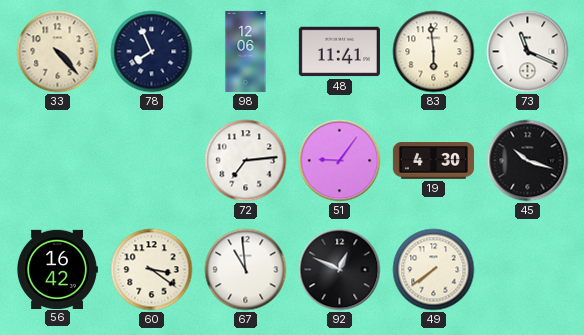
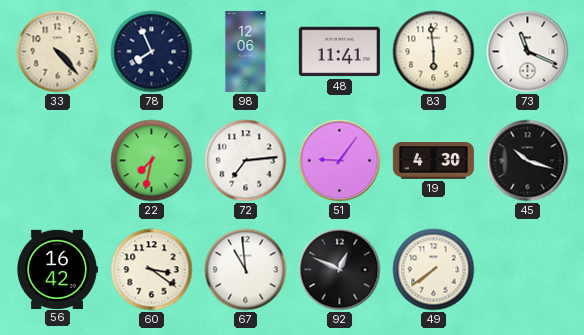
22: none -> 7:32
